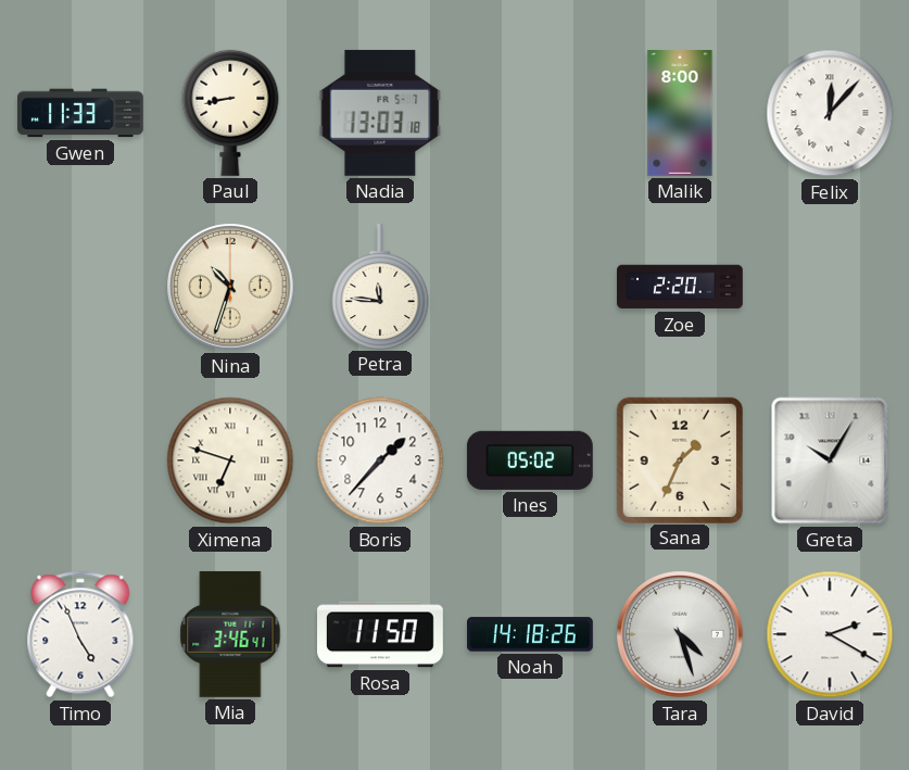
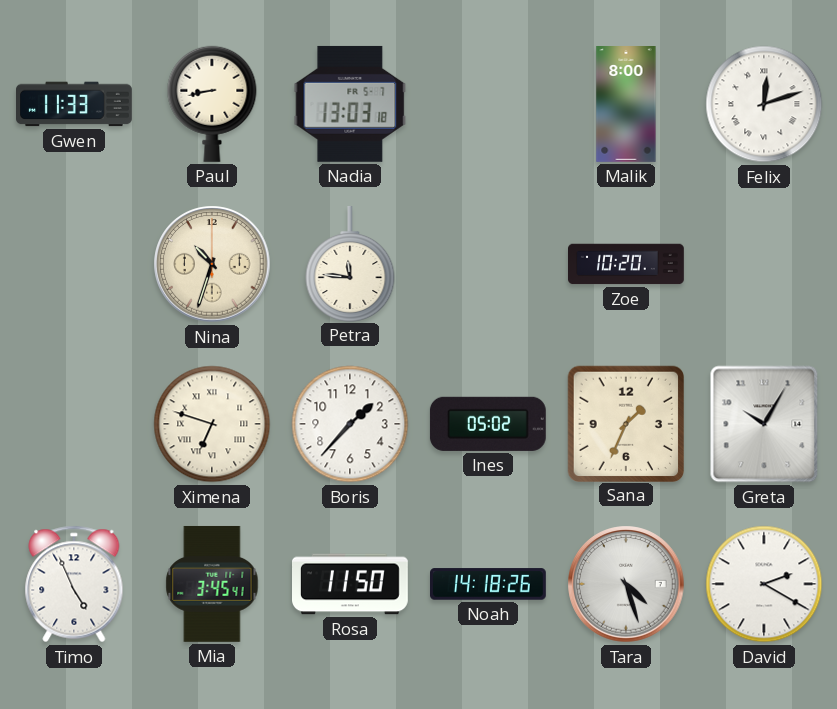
Felix: 12:07 -> 12:12
Zoe: 2:20 -> 10:20
Mia: 3:46 -> 3:45
